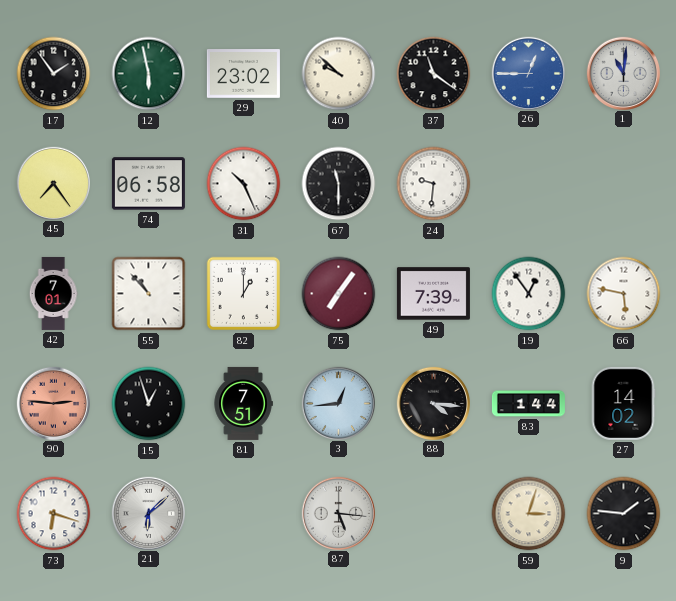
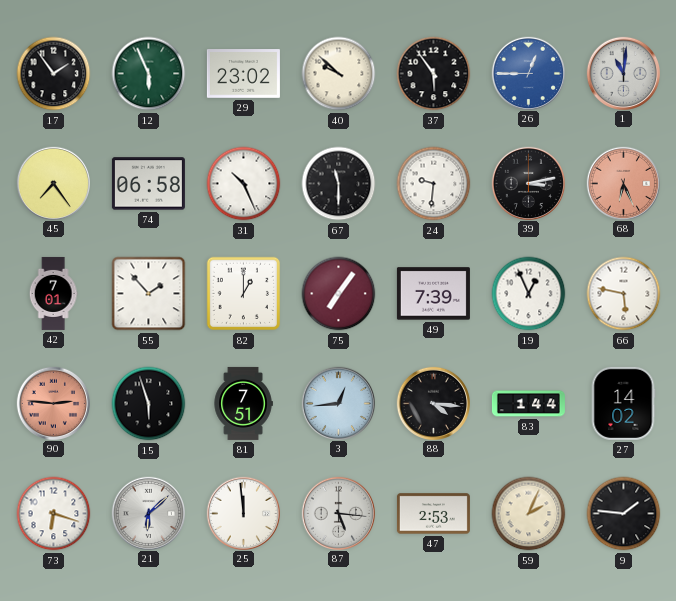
12: 5:58 -> 5:56
37: 11:21 -> 5:54
39: none -> 3:13
68: none -> 6:26
55: 10:53 -> 1:53
19: 12:54 -> 12:56
15: 12:57 -> 5:57
25: none -> 11:59
47: none -> 2:53
59: 3:03 -> 2:04
